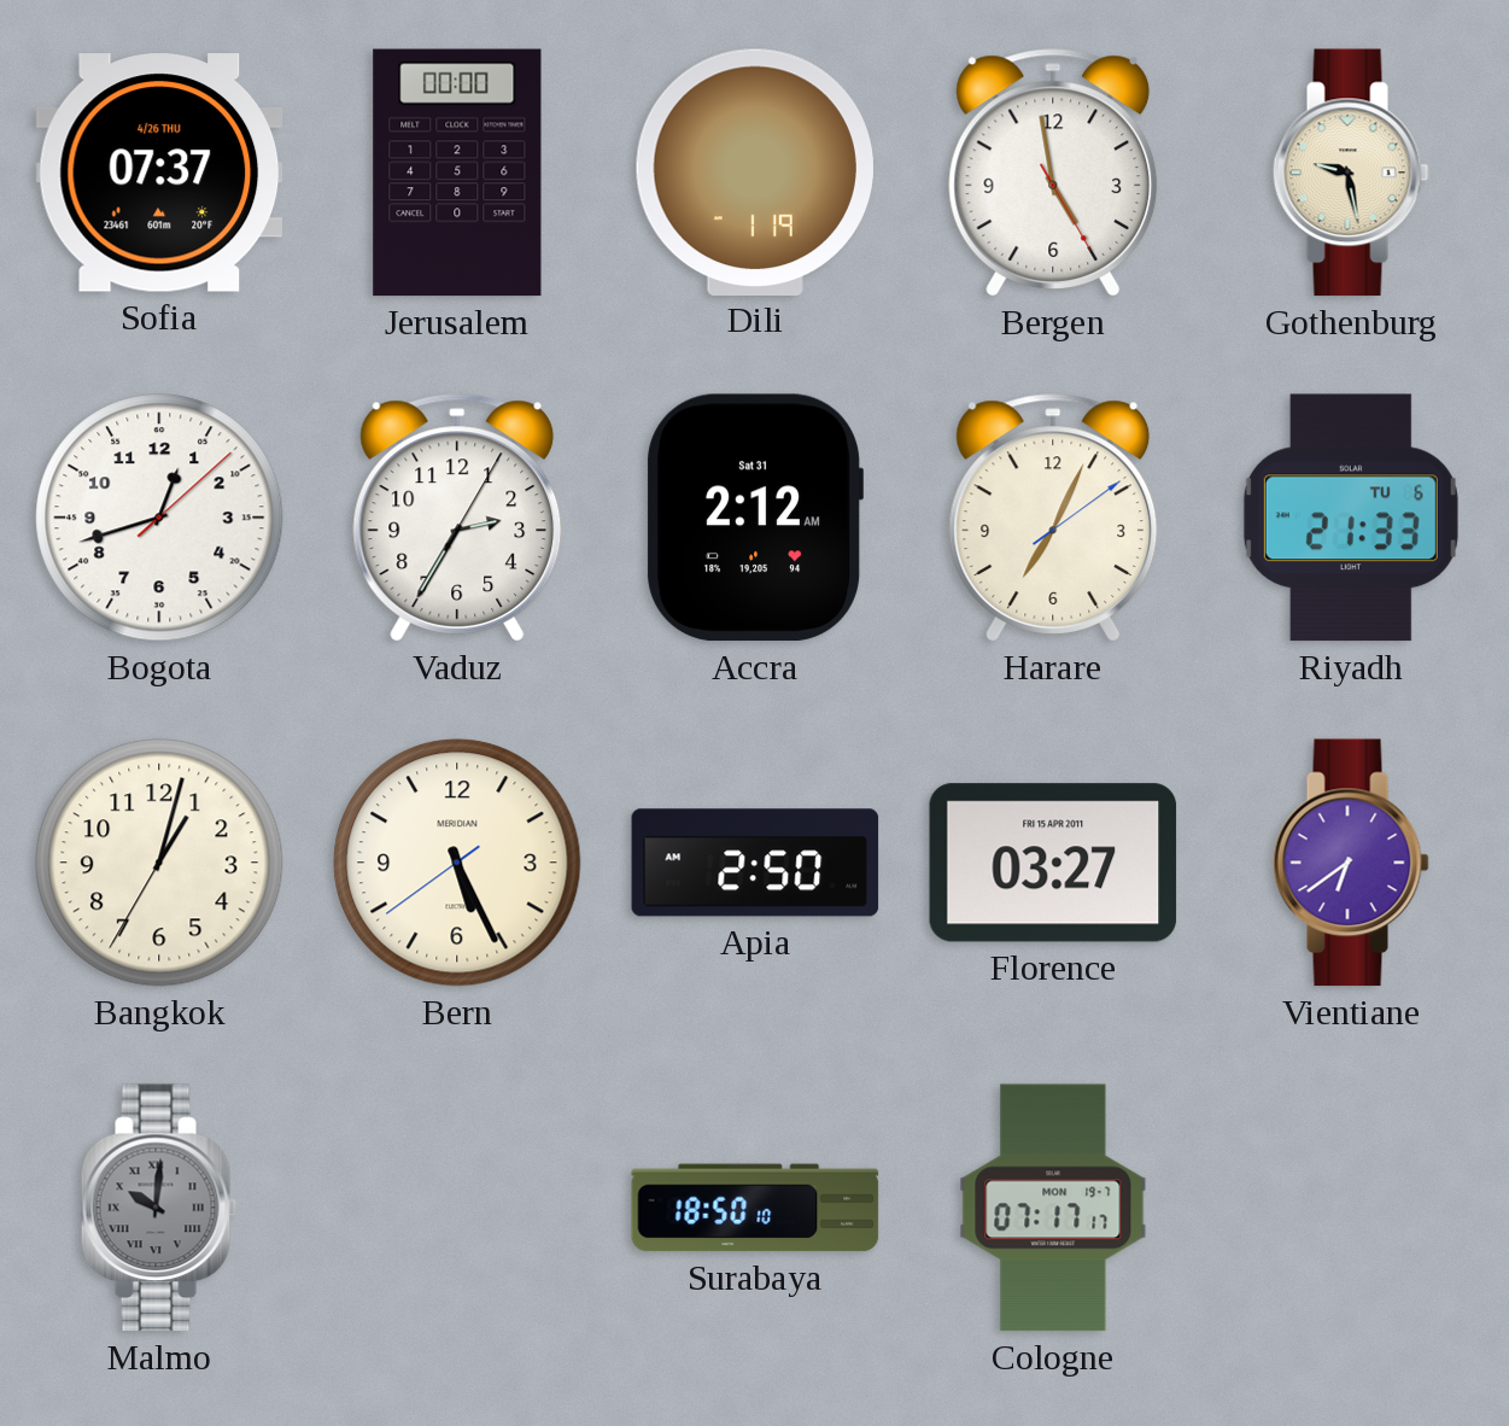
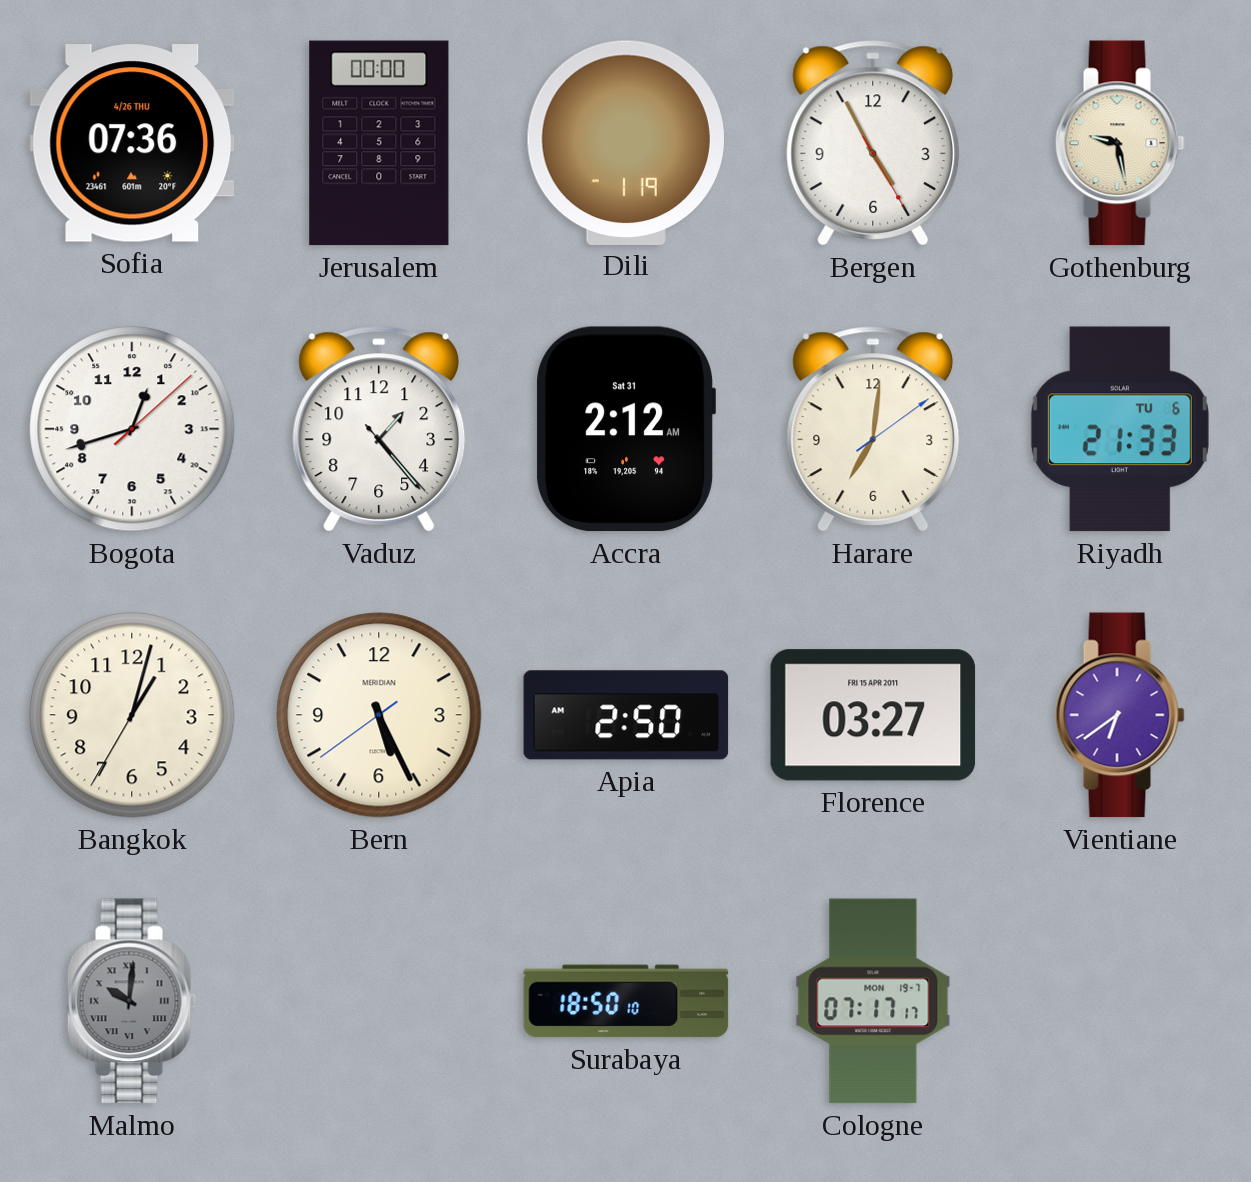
Sofia: 07:37 -> 07:36
Bergen: 4:58 -> 4:55
Vaduz: 2:35 -> 1:23
Harare: 7:04 -> 7:01
